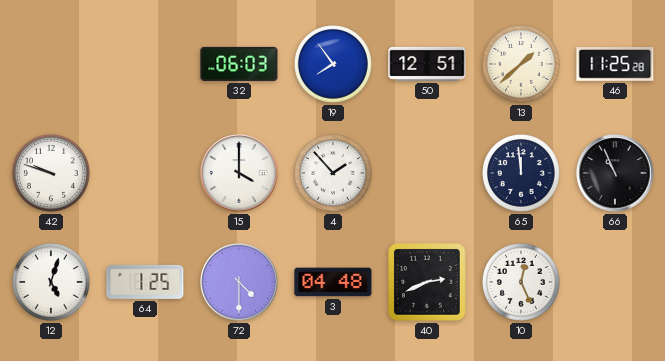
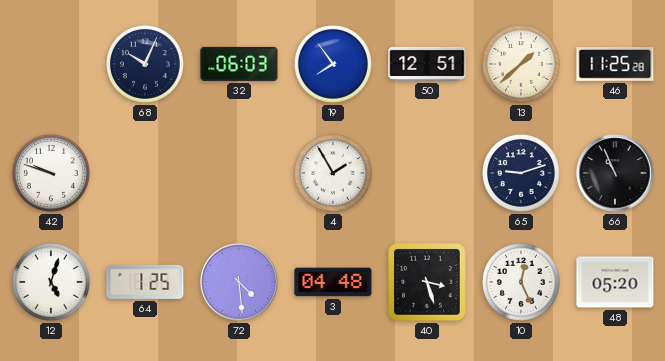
68: none -> 10:04
15: 4:00 -> none
4: 1:53 -> 1:55
65: 11:59 -> 9:12
72: 4:30 -> 4:29
40: 2:41 -> 3:27
48: none -> 05:20
